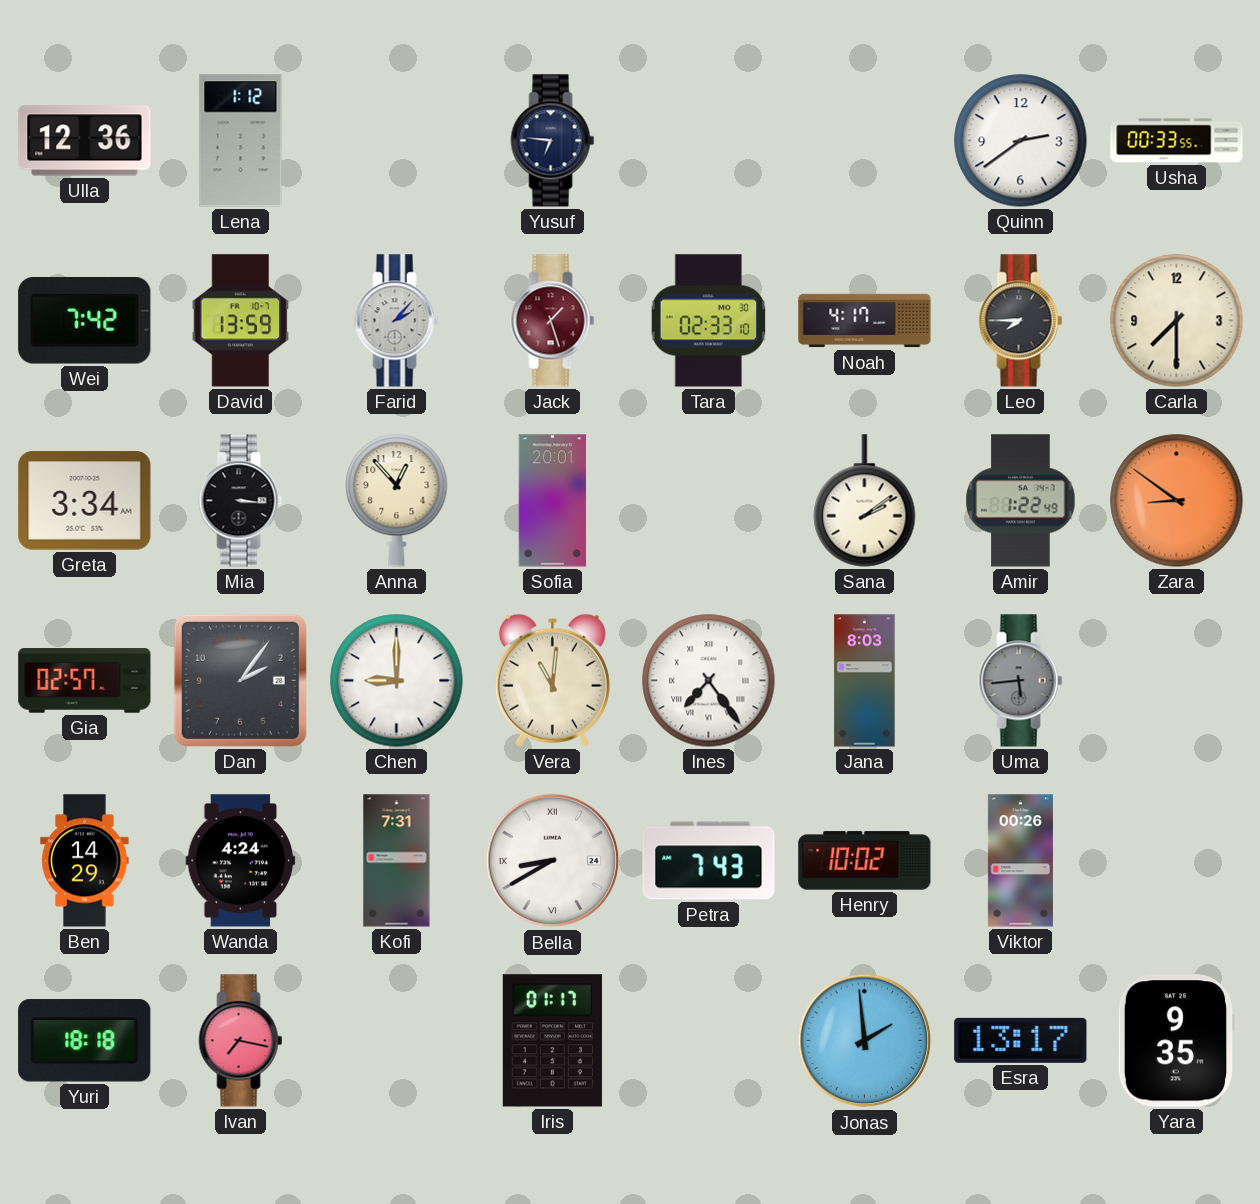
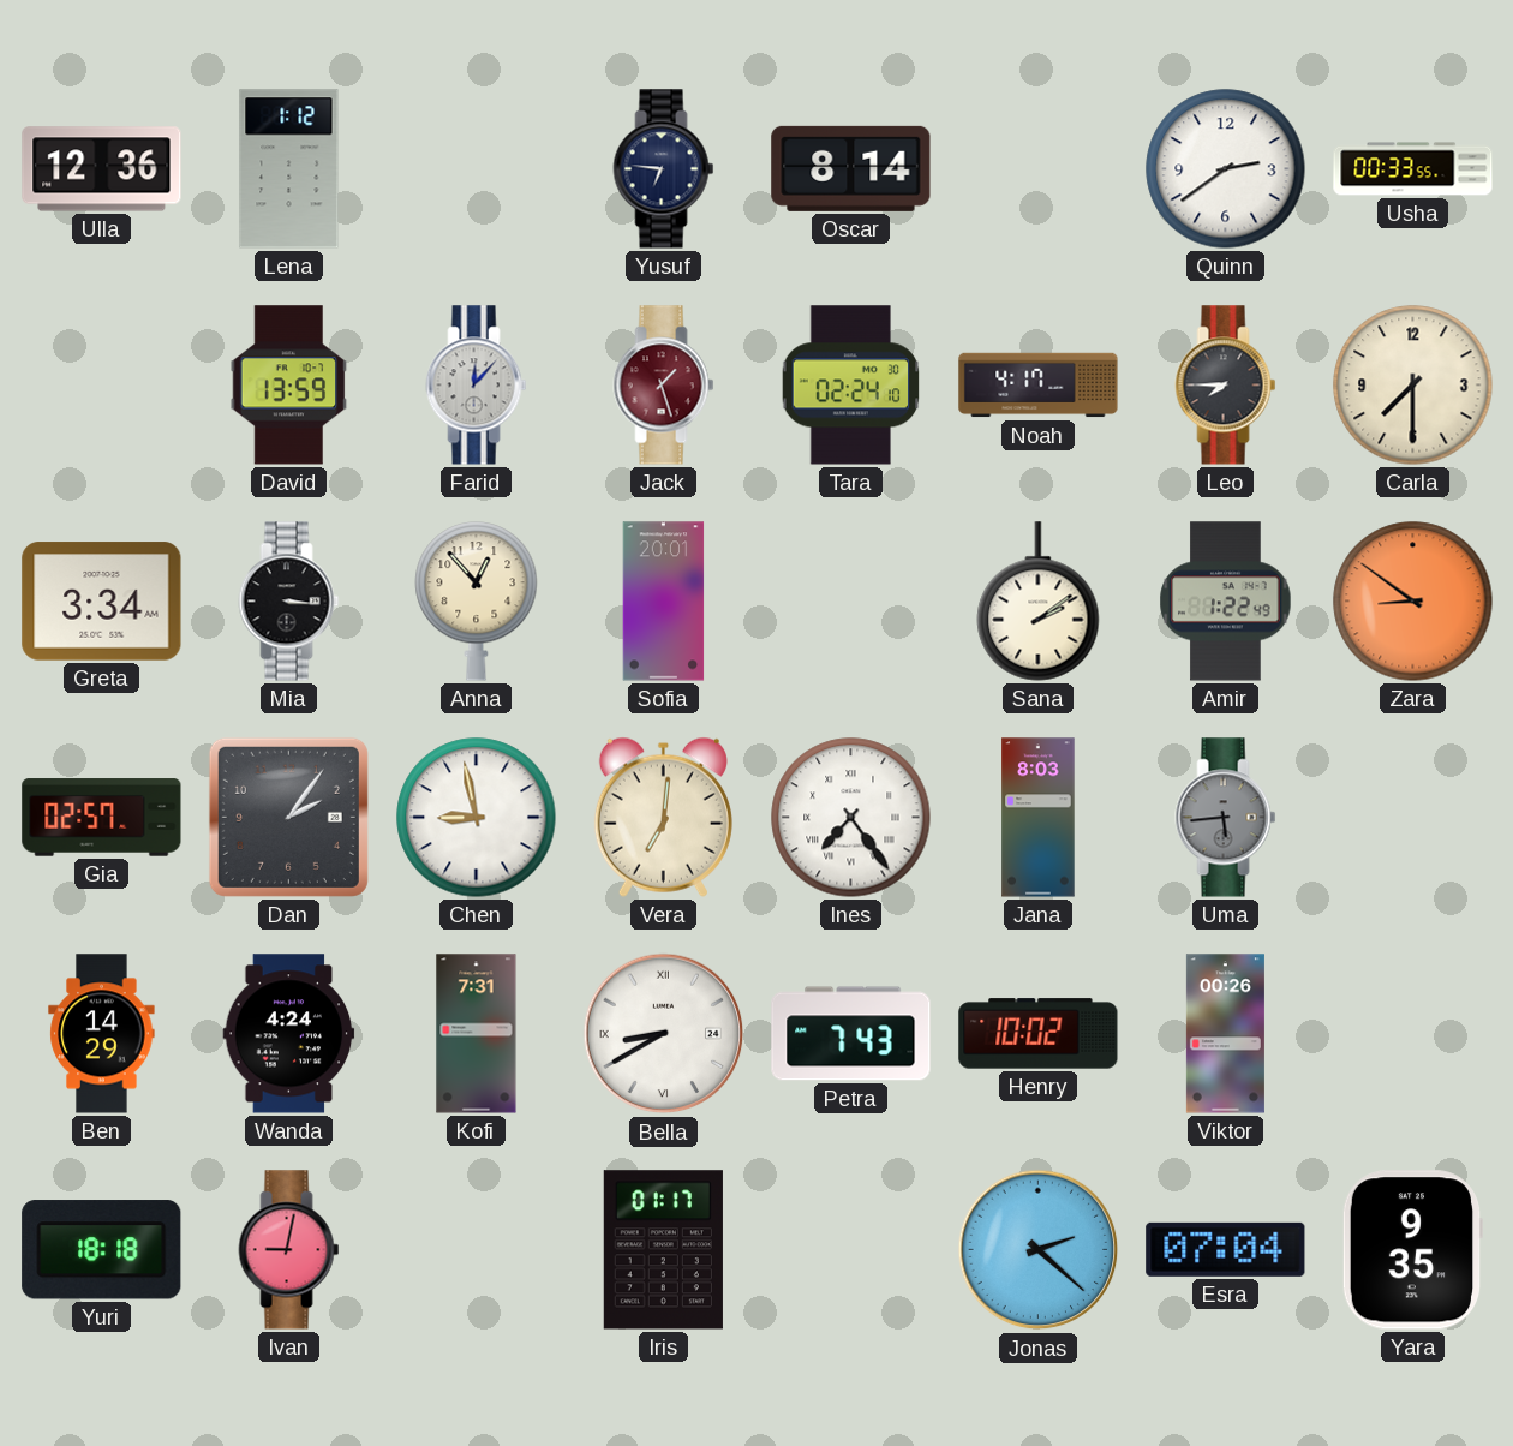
Oscar: none -> 8:14
Wei: 7:42 -> none
Farid: 2:07 -> 12:07
Tara: 02:33 -> 02:24
Chen: 9:00 -> 8:58
Vera: 11:01 -> 7:01
Ivan: 7:17 -> 9:02
Jonas: 1:59 -> 2:22
Esra: 13:17 -> 07:04
